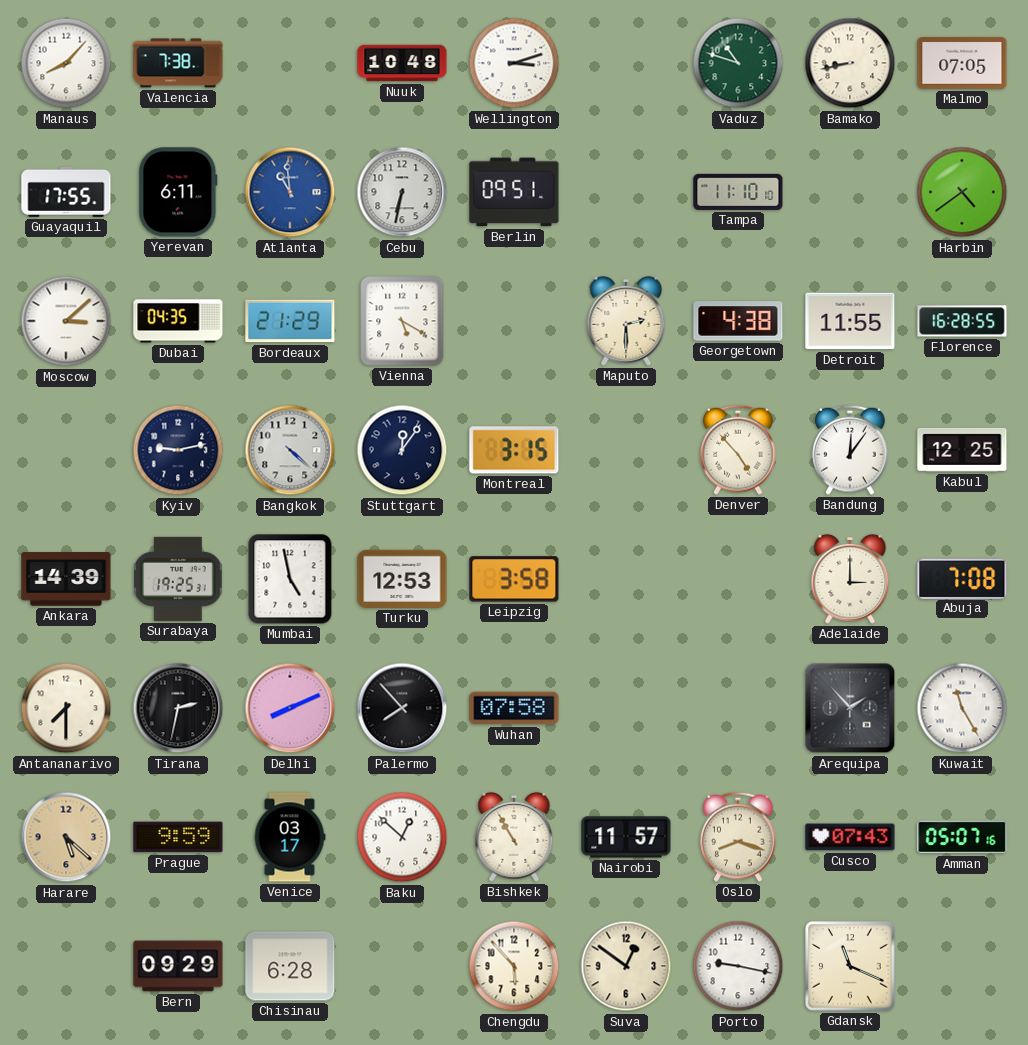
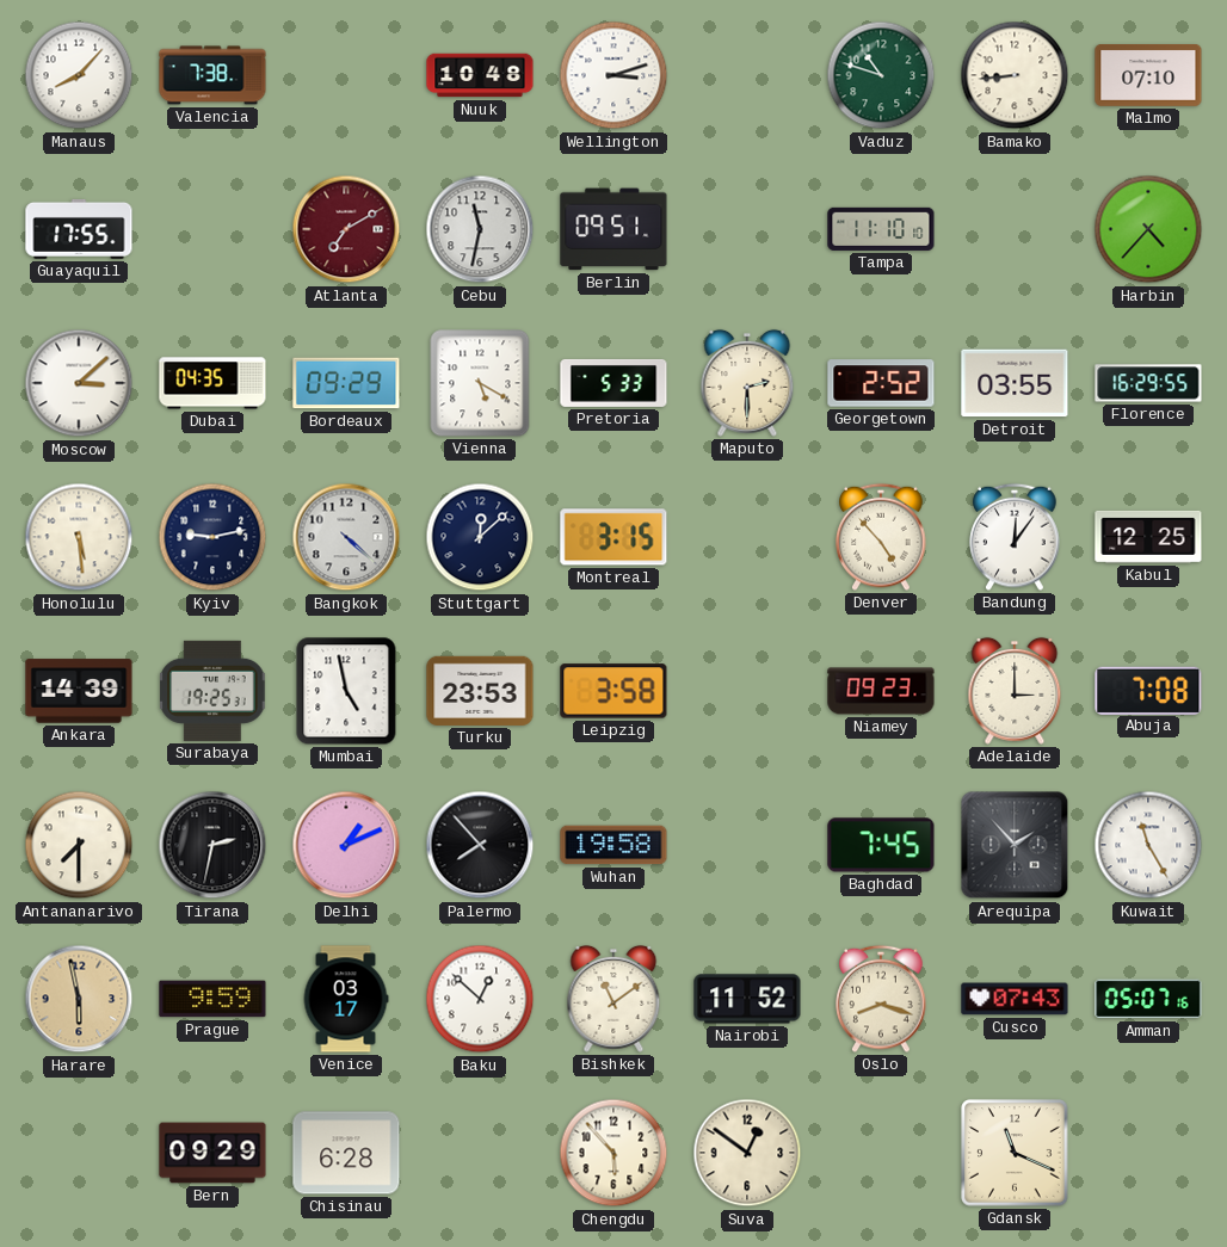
Bamako: 8:43 -> 8:44
Malmo: 07:05 -> 07:10
Yerevan: 6:11 -> none
Atlanta: 10:59 -> 7:10
Atlanta dial: blue -> burgundy
Cebu: 6:32 -> 11:32
Harbin: 4:39 -> 4:37
Bordeaux: 21:29 -> 09:29
Pretoria: none -> 5:33
Georgetown: 4:38 -> 2:52
Detroit: 11:55 -> 03:55
Florence: 16:28 -> 16:29
Honolulu: none -> 5:29
Stuttgart: 12:06 -> 12:08
Turku: 12:53 -> 23:53
Niamey: none -> 09:23
Delhi: 8:11 -> 1:11
Wuhan: 07:58 -> 19:58
Baghdad: none -> 7:45
Harare: 5:22 -> 5:58
Bishkek: 10:55 -> 11:09
Nairobi: 11:57 -> 11:52
Porto: 9:17 -> none
